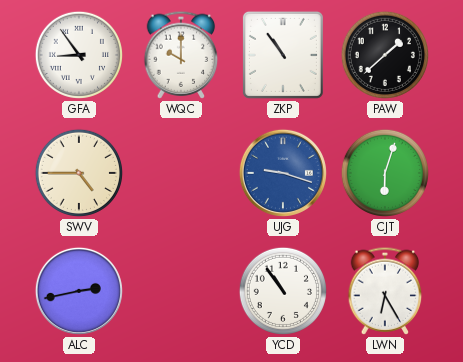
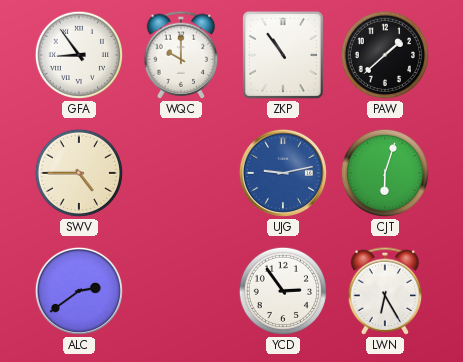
UJG: 9:18 -> 9:13
ALC: 2:43 -> 2:39
YCD: 10:54 -> 2:54
